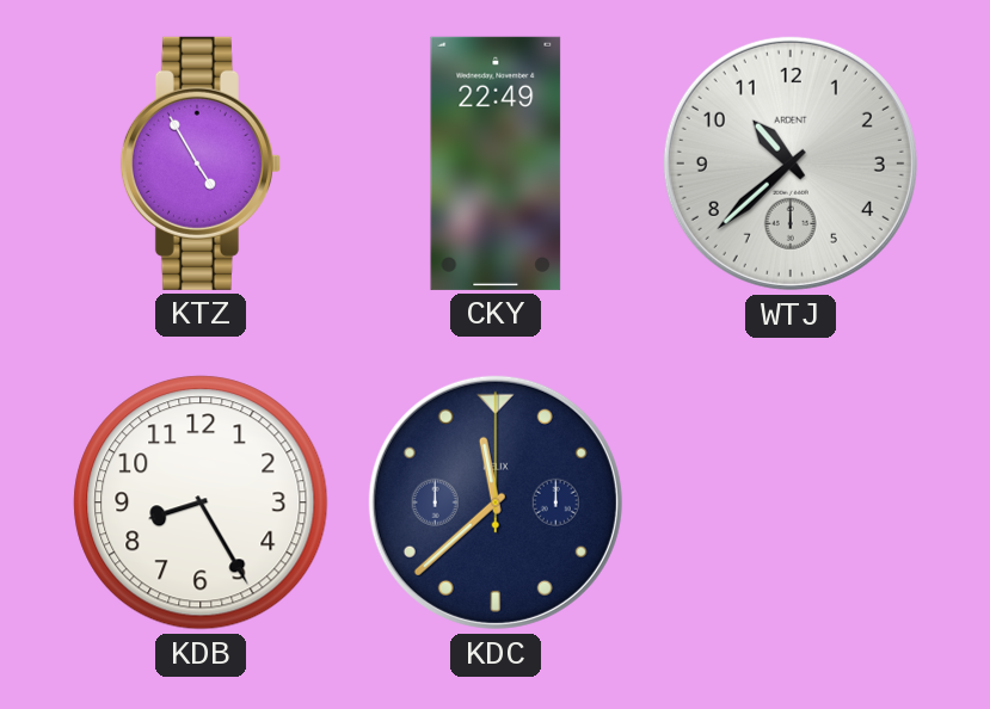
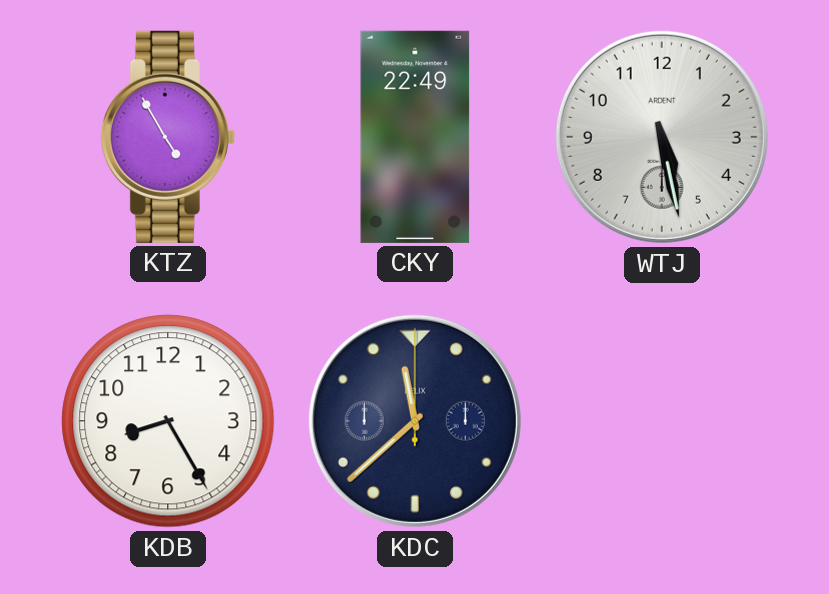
WTJ: 10:38 -> 5:28
